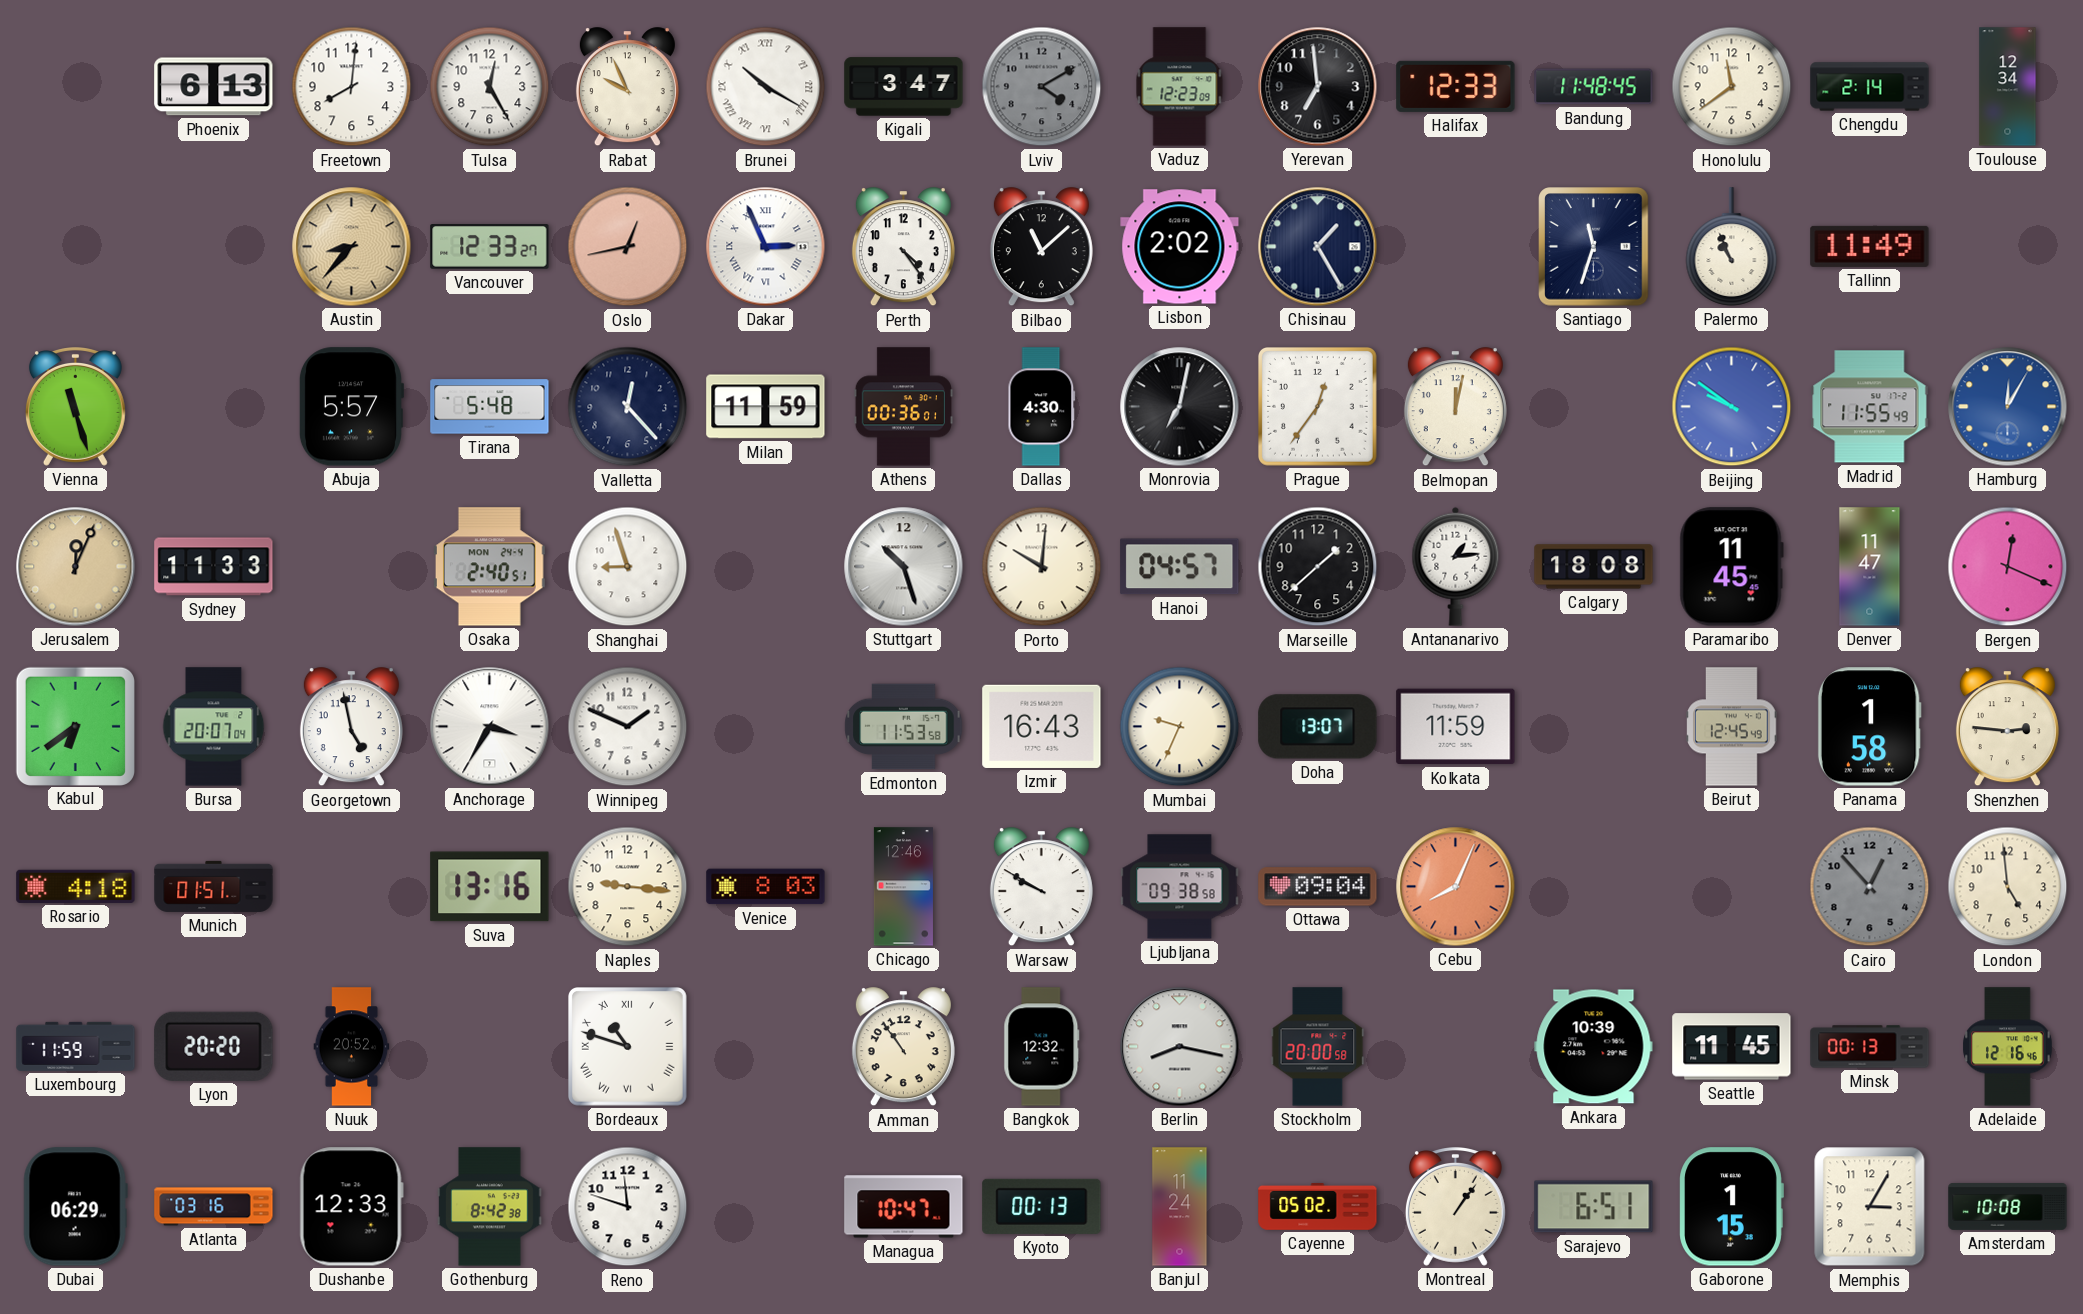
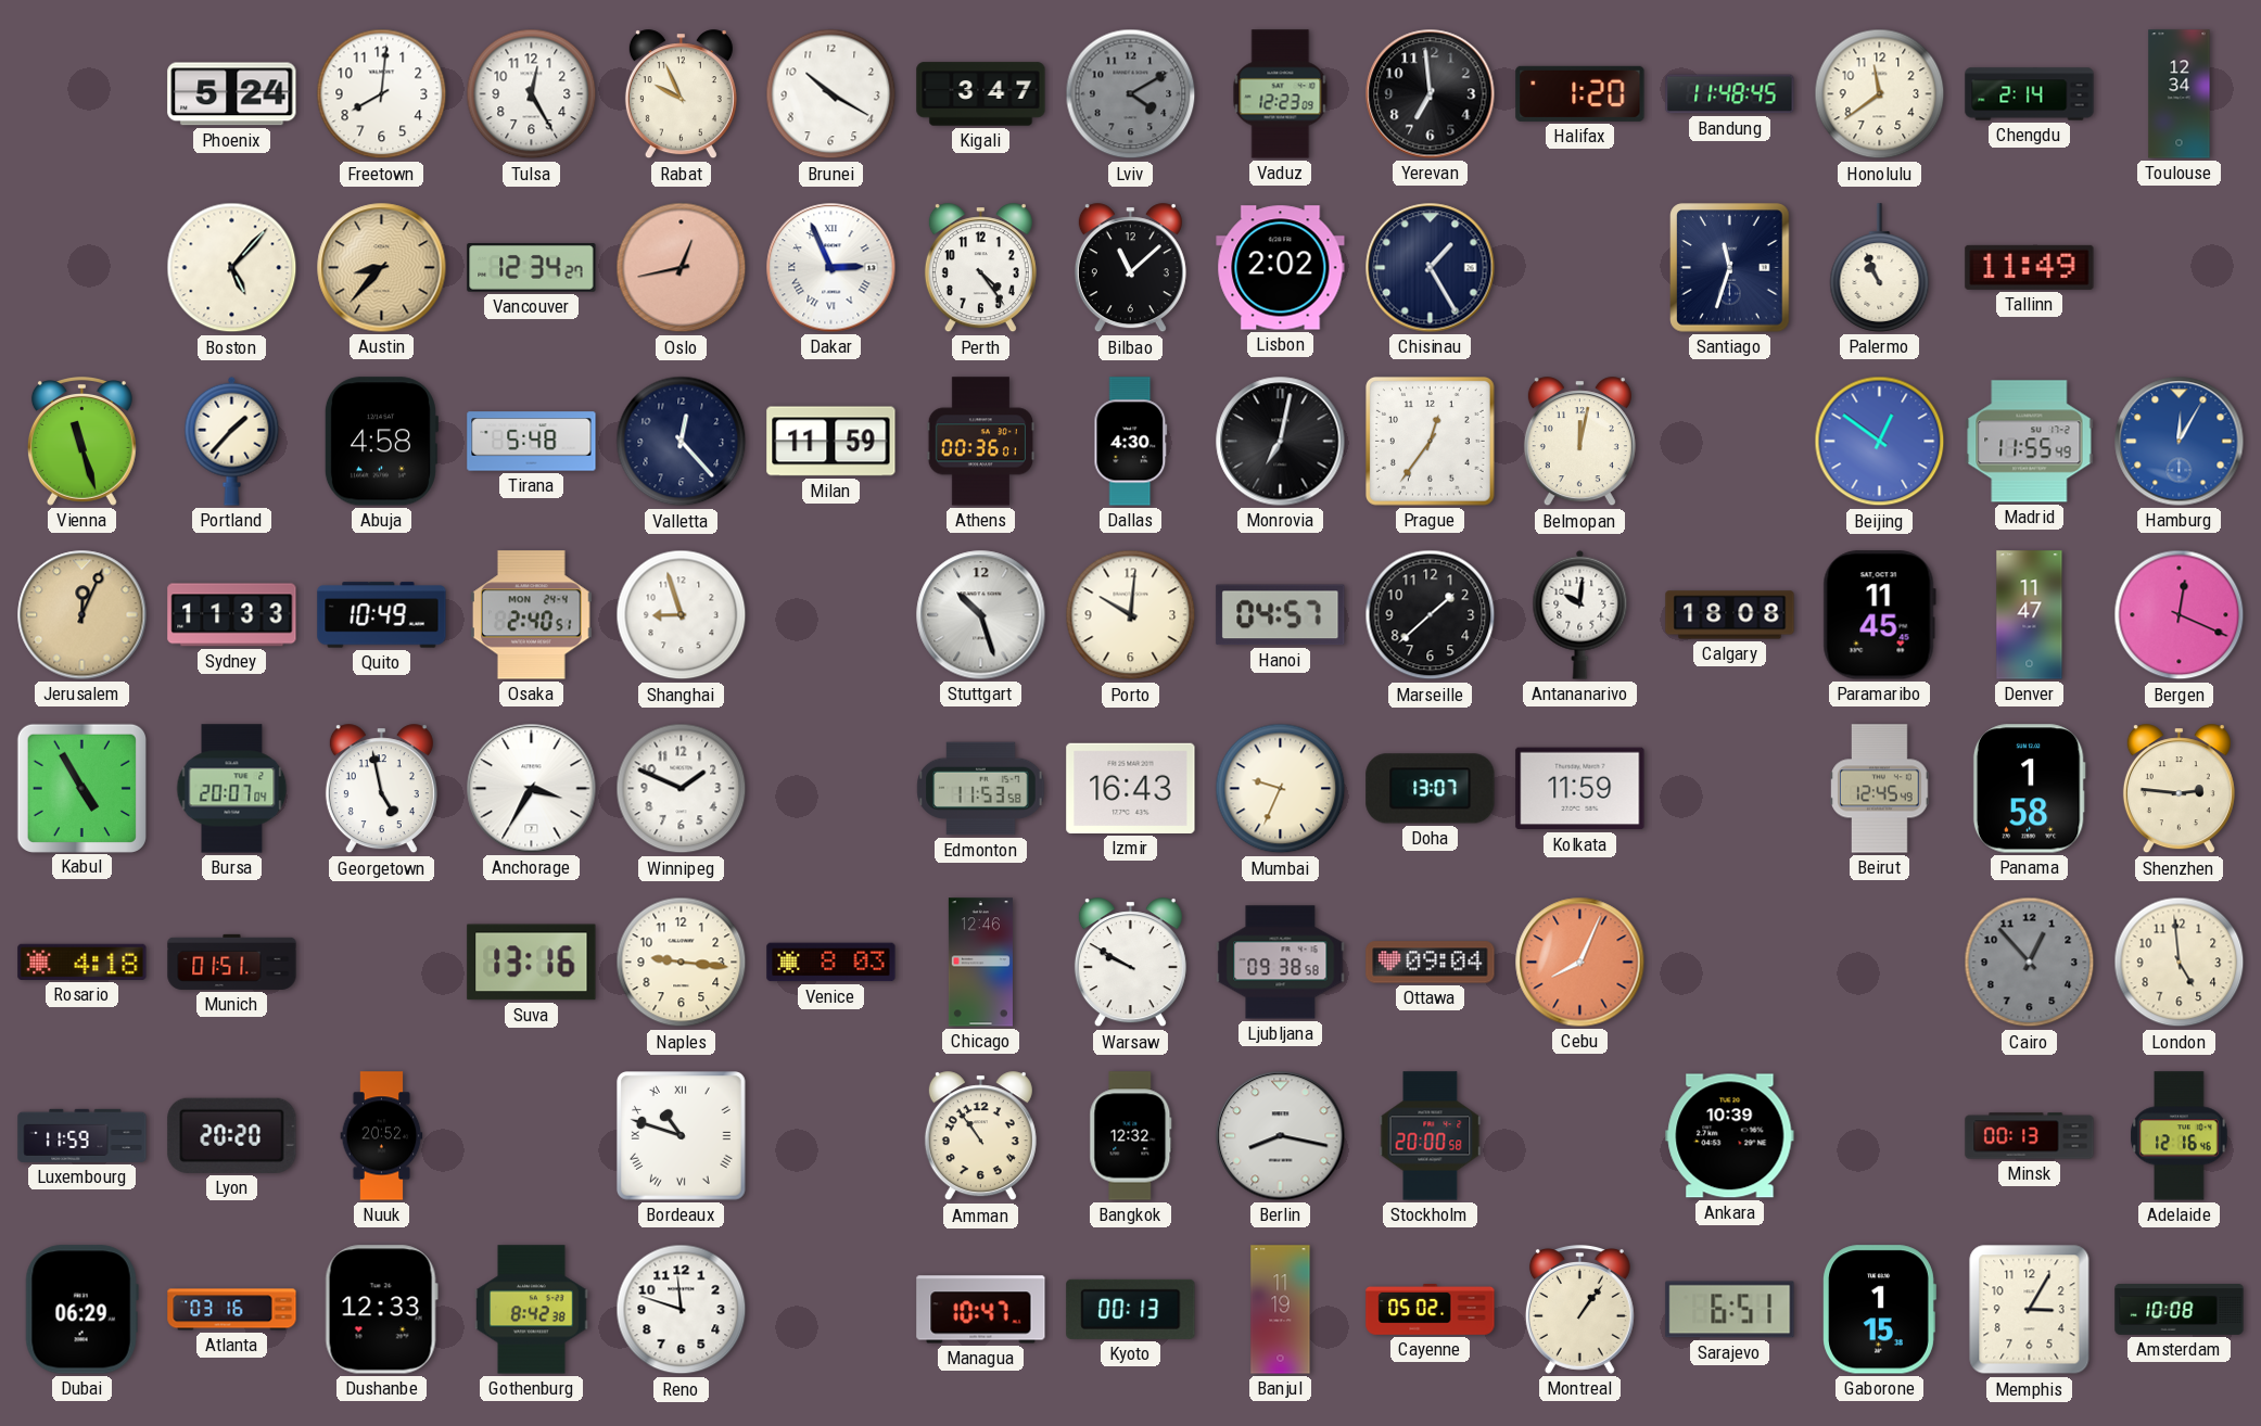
Phoenix: 6:13 -> 5:24
Brunei numerals: Roman -> Arabic
Halifax: 12:33 -> 1:20
Boston: none -> 5:07
Vancouver: 12:33 -> 12:34
Portland: none -> 1:37
Abuja: 5:57 -> 4:58
Beijing: 9:51 -> 12:51
Quito: none -> 10:49
Antananarivo: 1:14 -> 10:01
Kabul: 6:39 -> 4:55
Seattle: 11:45 -> none
Banjul: 11:24 -> 11:19
